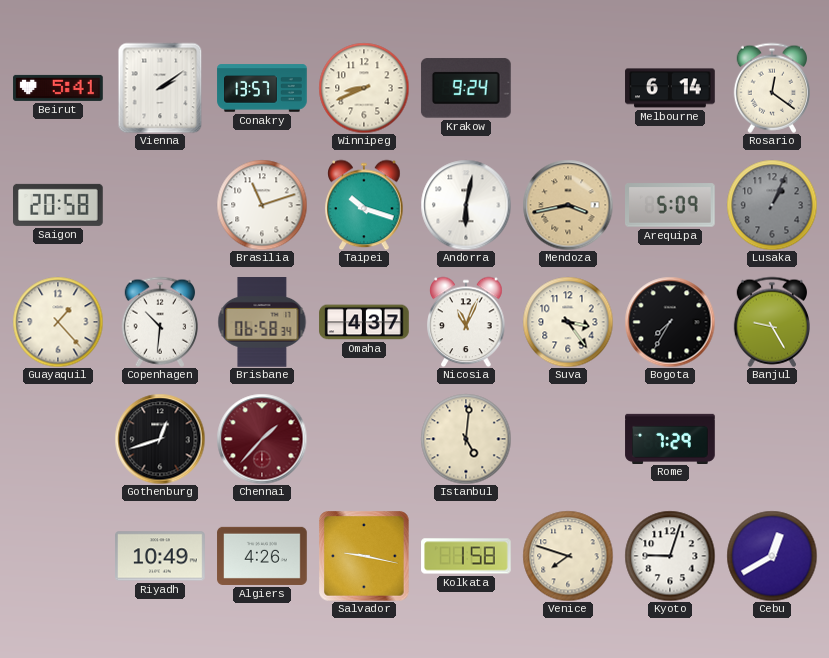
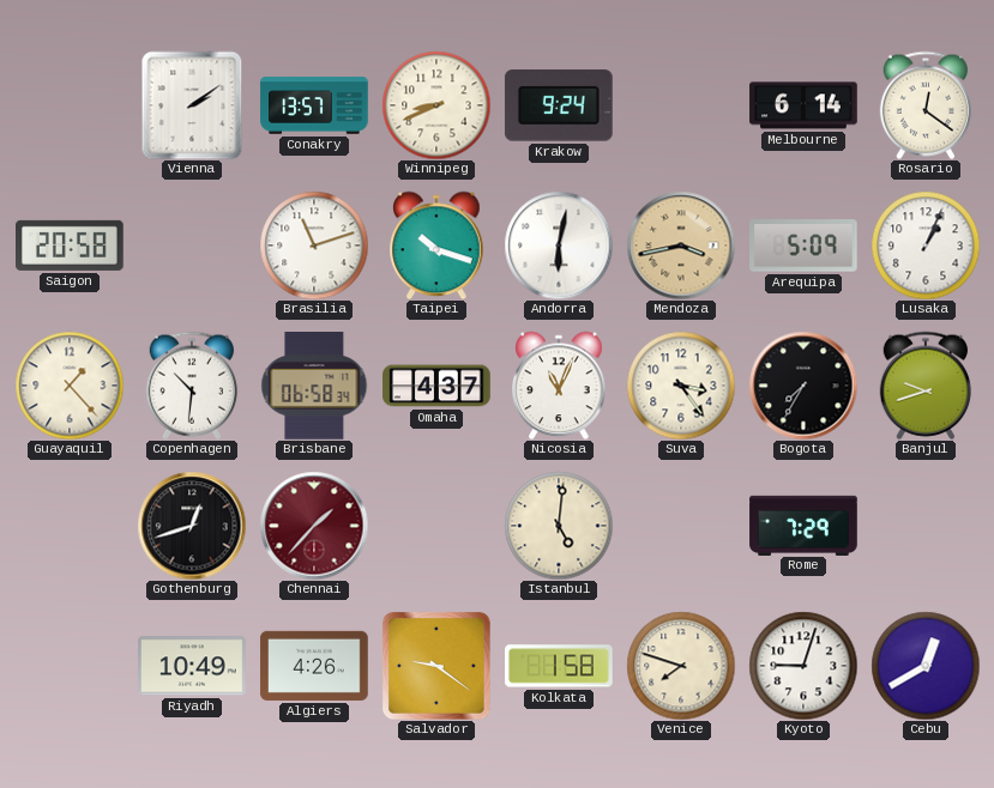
Beirut: 5:41 -> none
Lusaka dial: grey -> white
Banjul: 9:25 -> 9:42
Salvador: 9:17 -> 9:21
